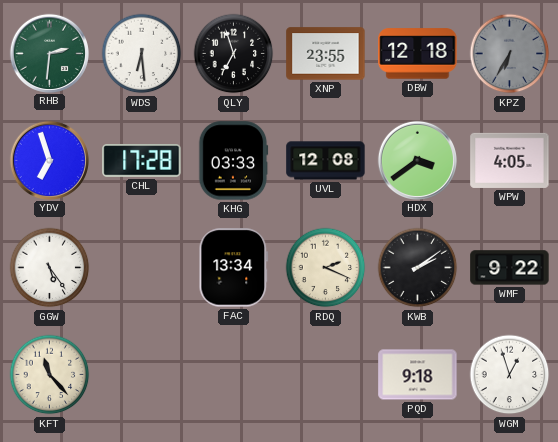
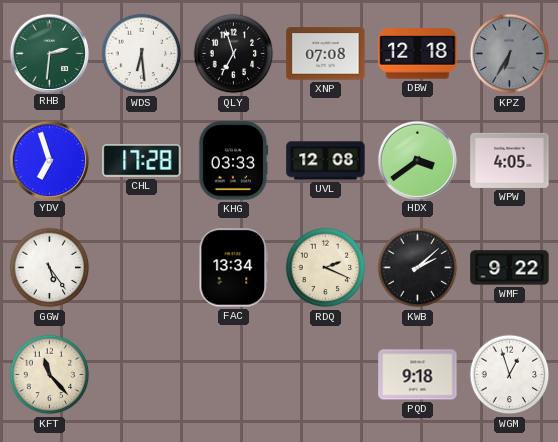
XNP: 23:55 -> 07:08
KWB: 2:09 -> 2:08
